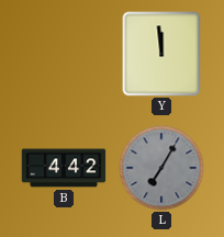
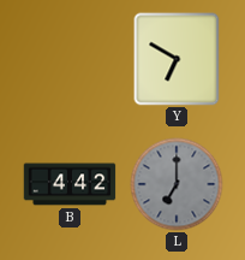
Y: 11:59 -> 6:50
L: 7:05 -> 7:00
